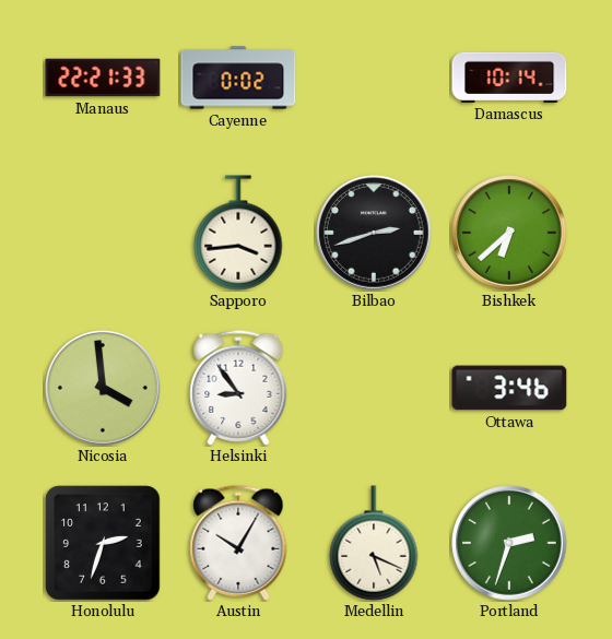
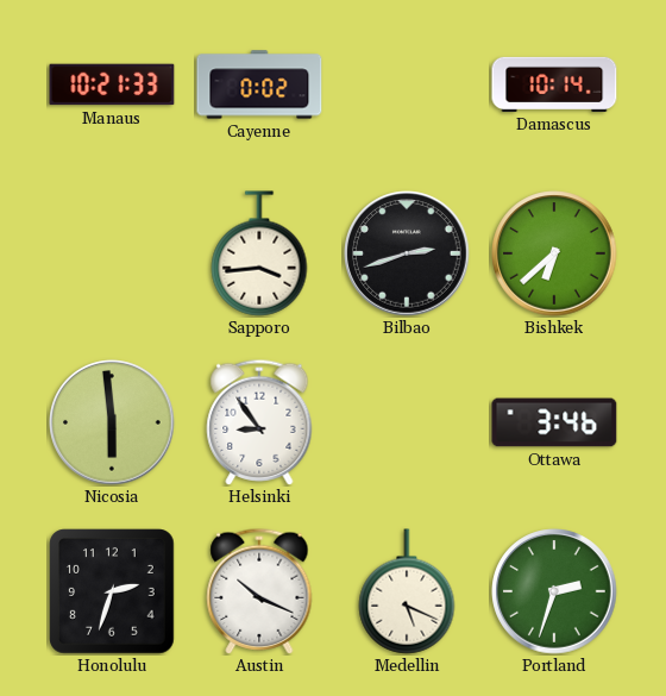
Manaus: 22:21 -> 10:21
Nicosia: 3:59 -> 5:59
Austin: 10:05 -> 10:19
